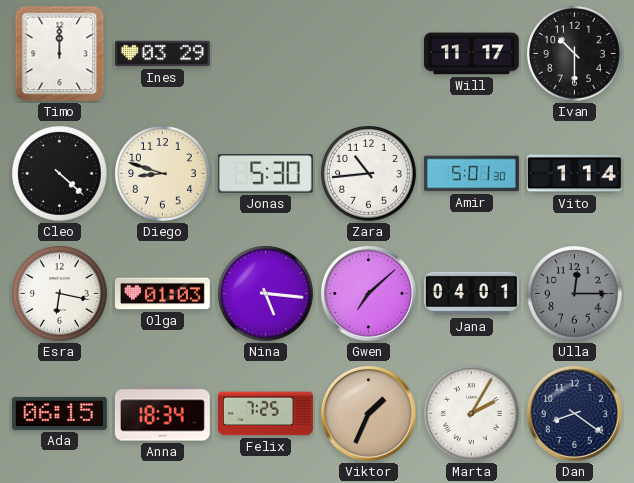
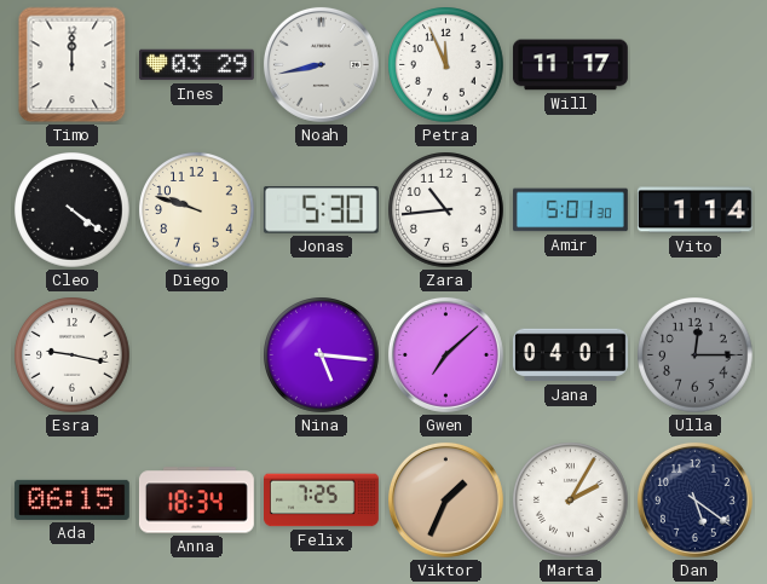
Noah: none -> 8:43
Petra: none -> 11:56
Ivan: 10:30 -> none
Cleo: 4:22 -> 4:21
Diego: 8:48 -> 9:48
Esra: 6:17 -> 9:17
Olga: 01:03 -> none
Dan: 8:21 -> 5:21
